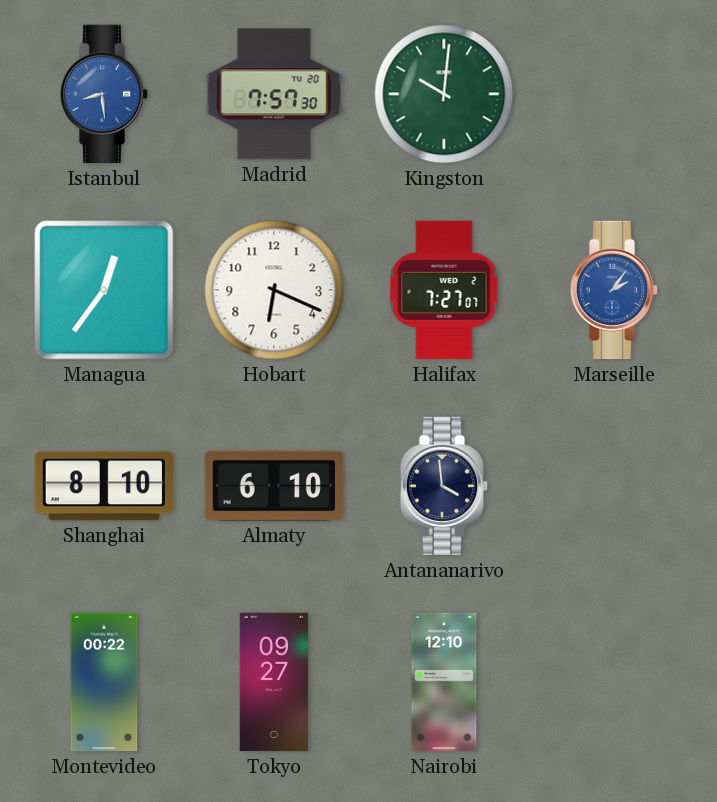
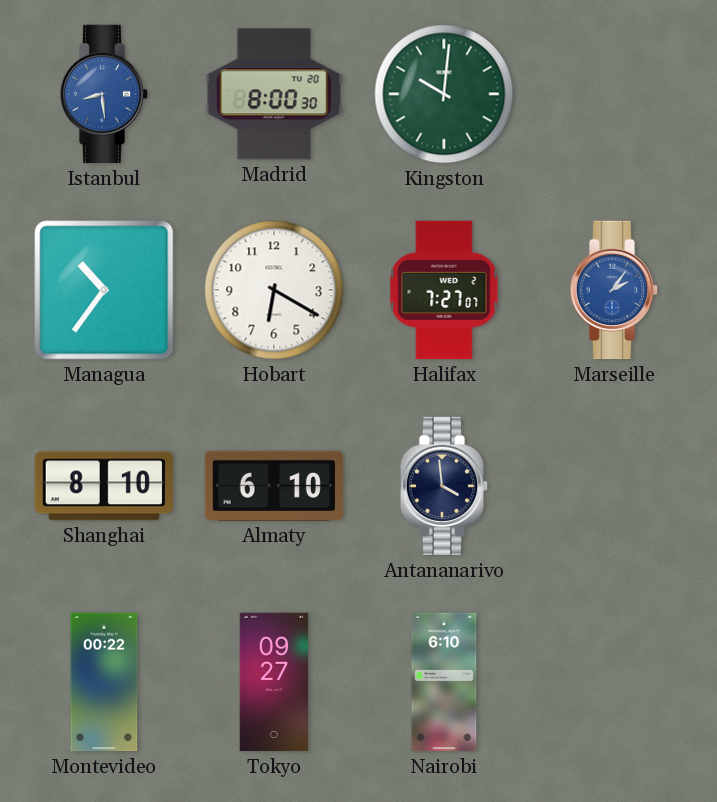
Madrid: 7:57 -> 8:00
Managua: 12:36 -> 10:36
Hobart: 6:19 -> 6:20
Nairobi: 12:10 -> 6:10
